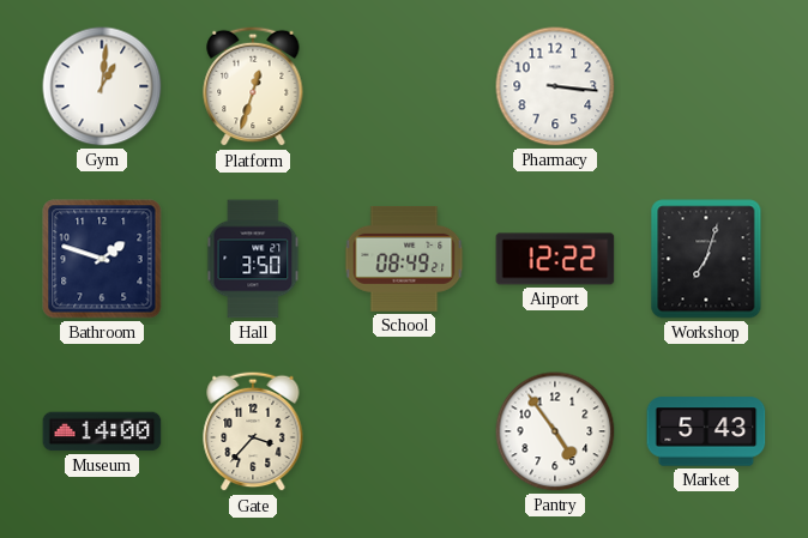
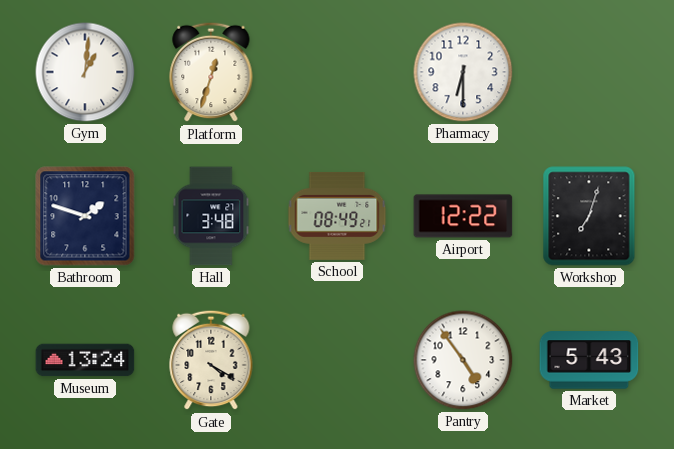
Pharmacy: 3:16 -> 6:30
Hall: 3:50 -> 3:48
Museum: 14:00 -> 13:24
Gate: 3:37 -> 4:20
